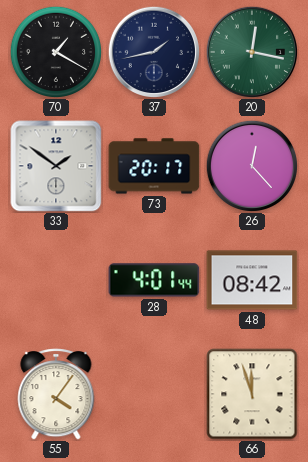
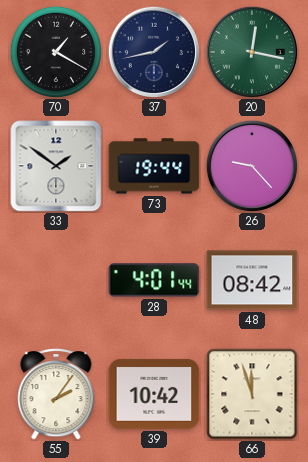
73: 20:17 -> 19:44
26: 12:23 -> 9:23
55: 4:06 -> 2:06
39: none -> 10:42
